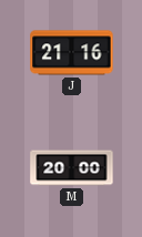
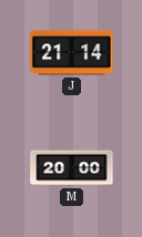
J: 21:16 -> 21:14
